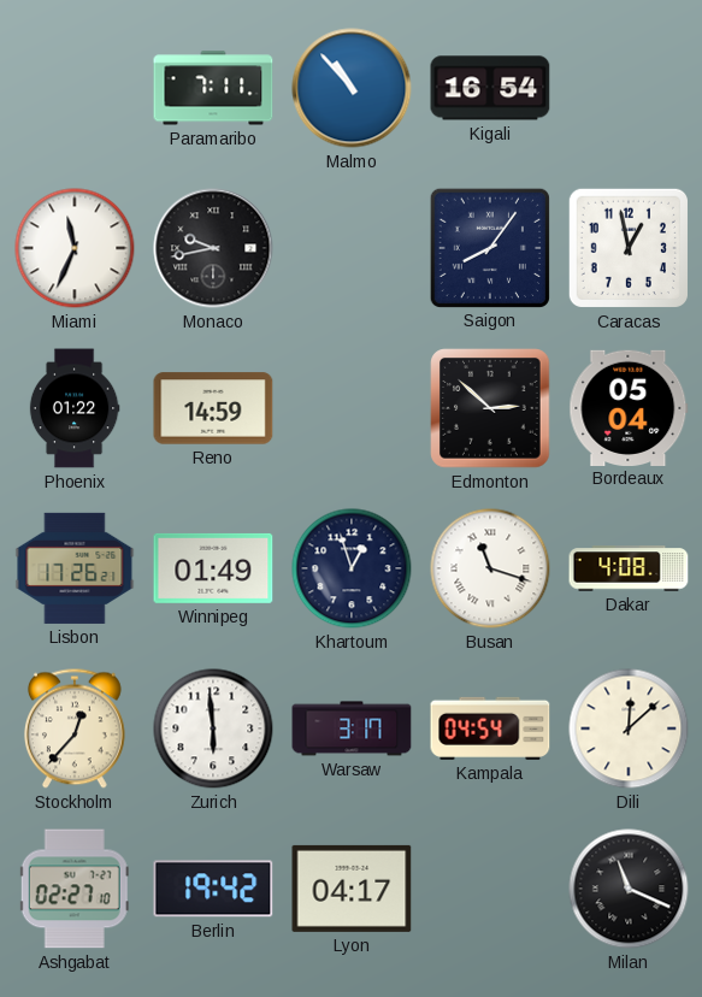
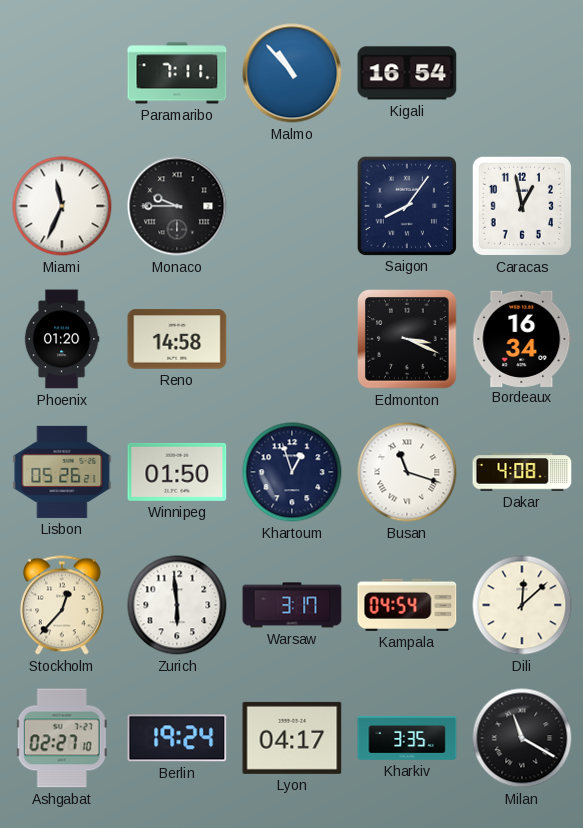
Monaco: 9:43 -> 9:45
Phoenix: 01:22 -> 01:20
Reno: 14:59 -> 14:58
Edmonton: 2:52 -> 3:19
Bordeaux: 05:04 -> 16:34
Lisbon: 17:26 -> 05:26
Winnipeg: 01:49 -> 01:50
Berlin: 19:42 -> 19:24
Kharkiv: none -> 3:35
Milan: 11:19 -> 11:20
